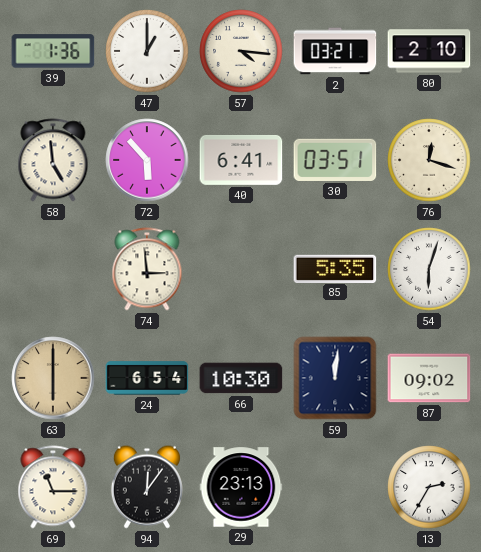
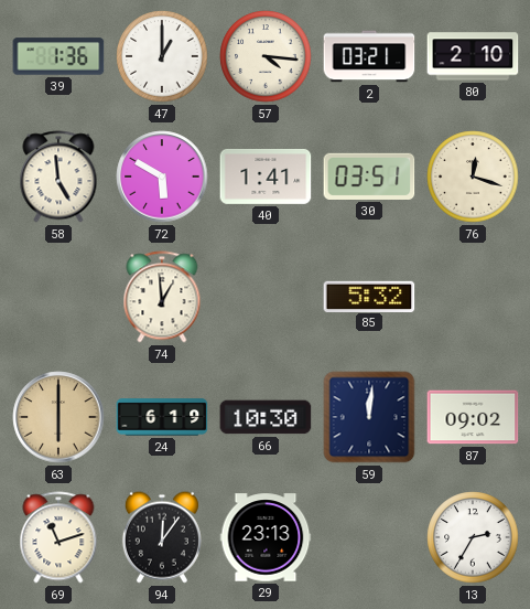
72: 5:53 -> 5:50
40: 6:41 -> 1:41
74: 2:59 -> 12:59
85: 5:35 -> 5:32
54: 6:03 -> none
24: 6:54 -> 6:19
69: 11:15 -> 11:12
